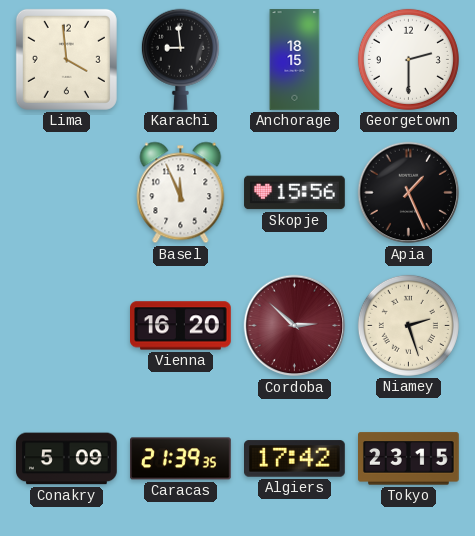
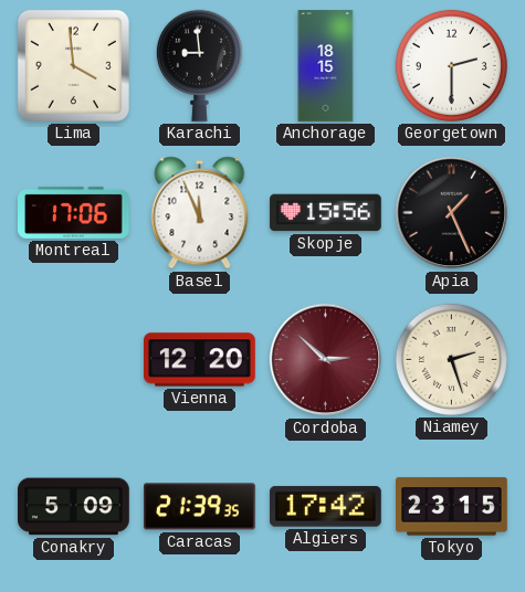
Montreal: none -> 17:06
Vienna: 16:20 -> 12:20
